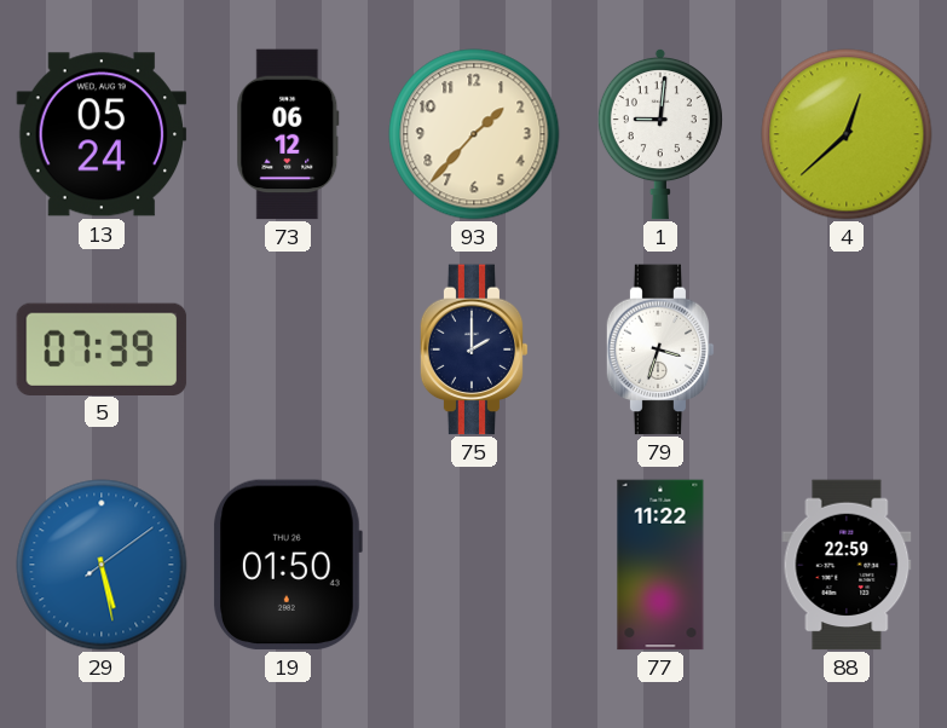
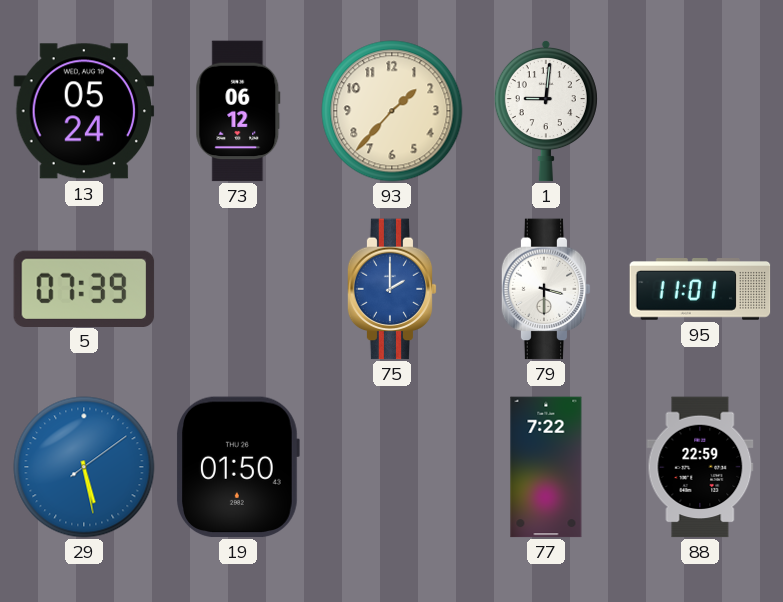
4: 12:38 -> none
75 dial: navy -> blue
79: 3:33 -> 3:30
95: none -> 11:01
77: 11:22 -> 7:22
